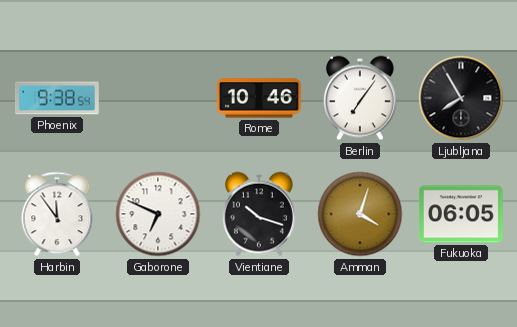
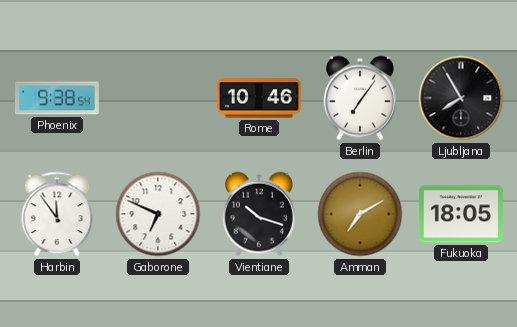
Amman: 4:03 -> 7:10
Fukuoka: 06:05 -> 18:05
